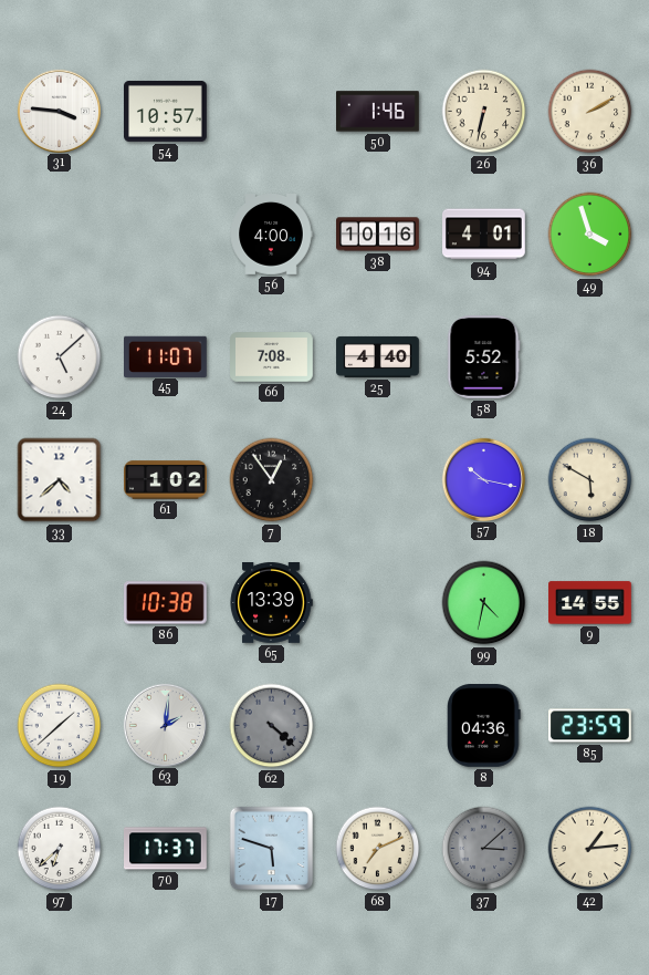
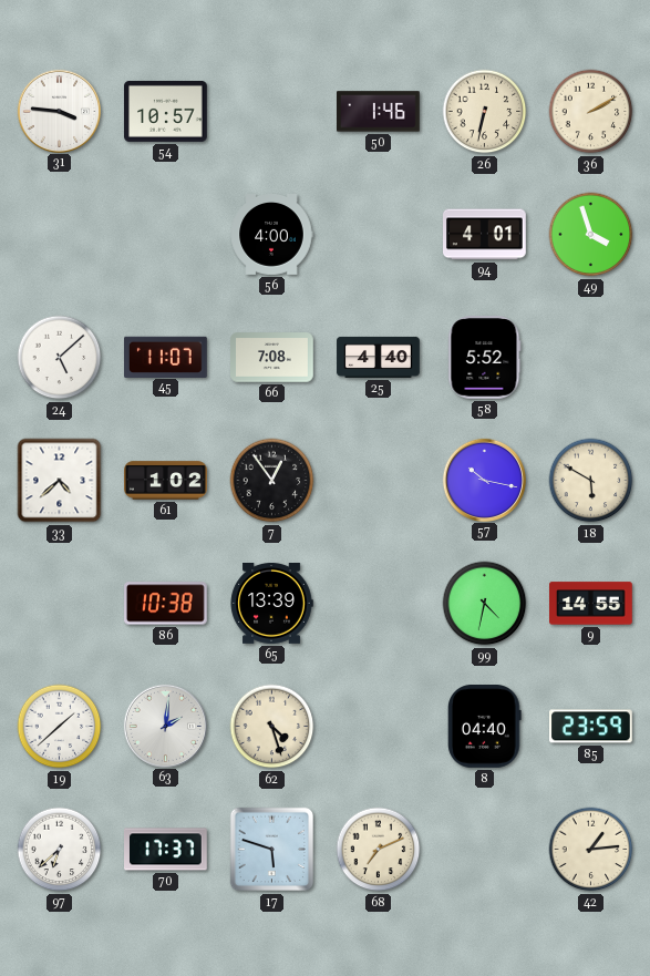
38: 10:16 -> none
62: 4:22 -> 4:27
62 dial: grey -> cream
8: 04:36 -> 04:40
37: 3:08 -> none
